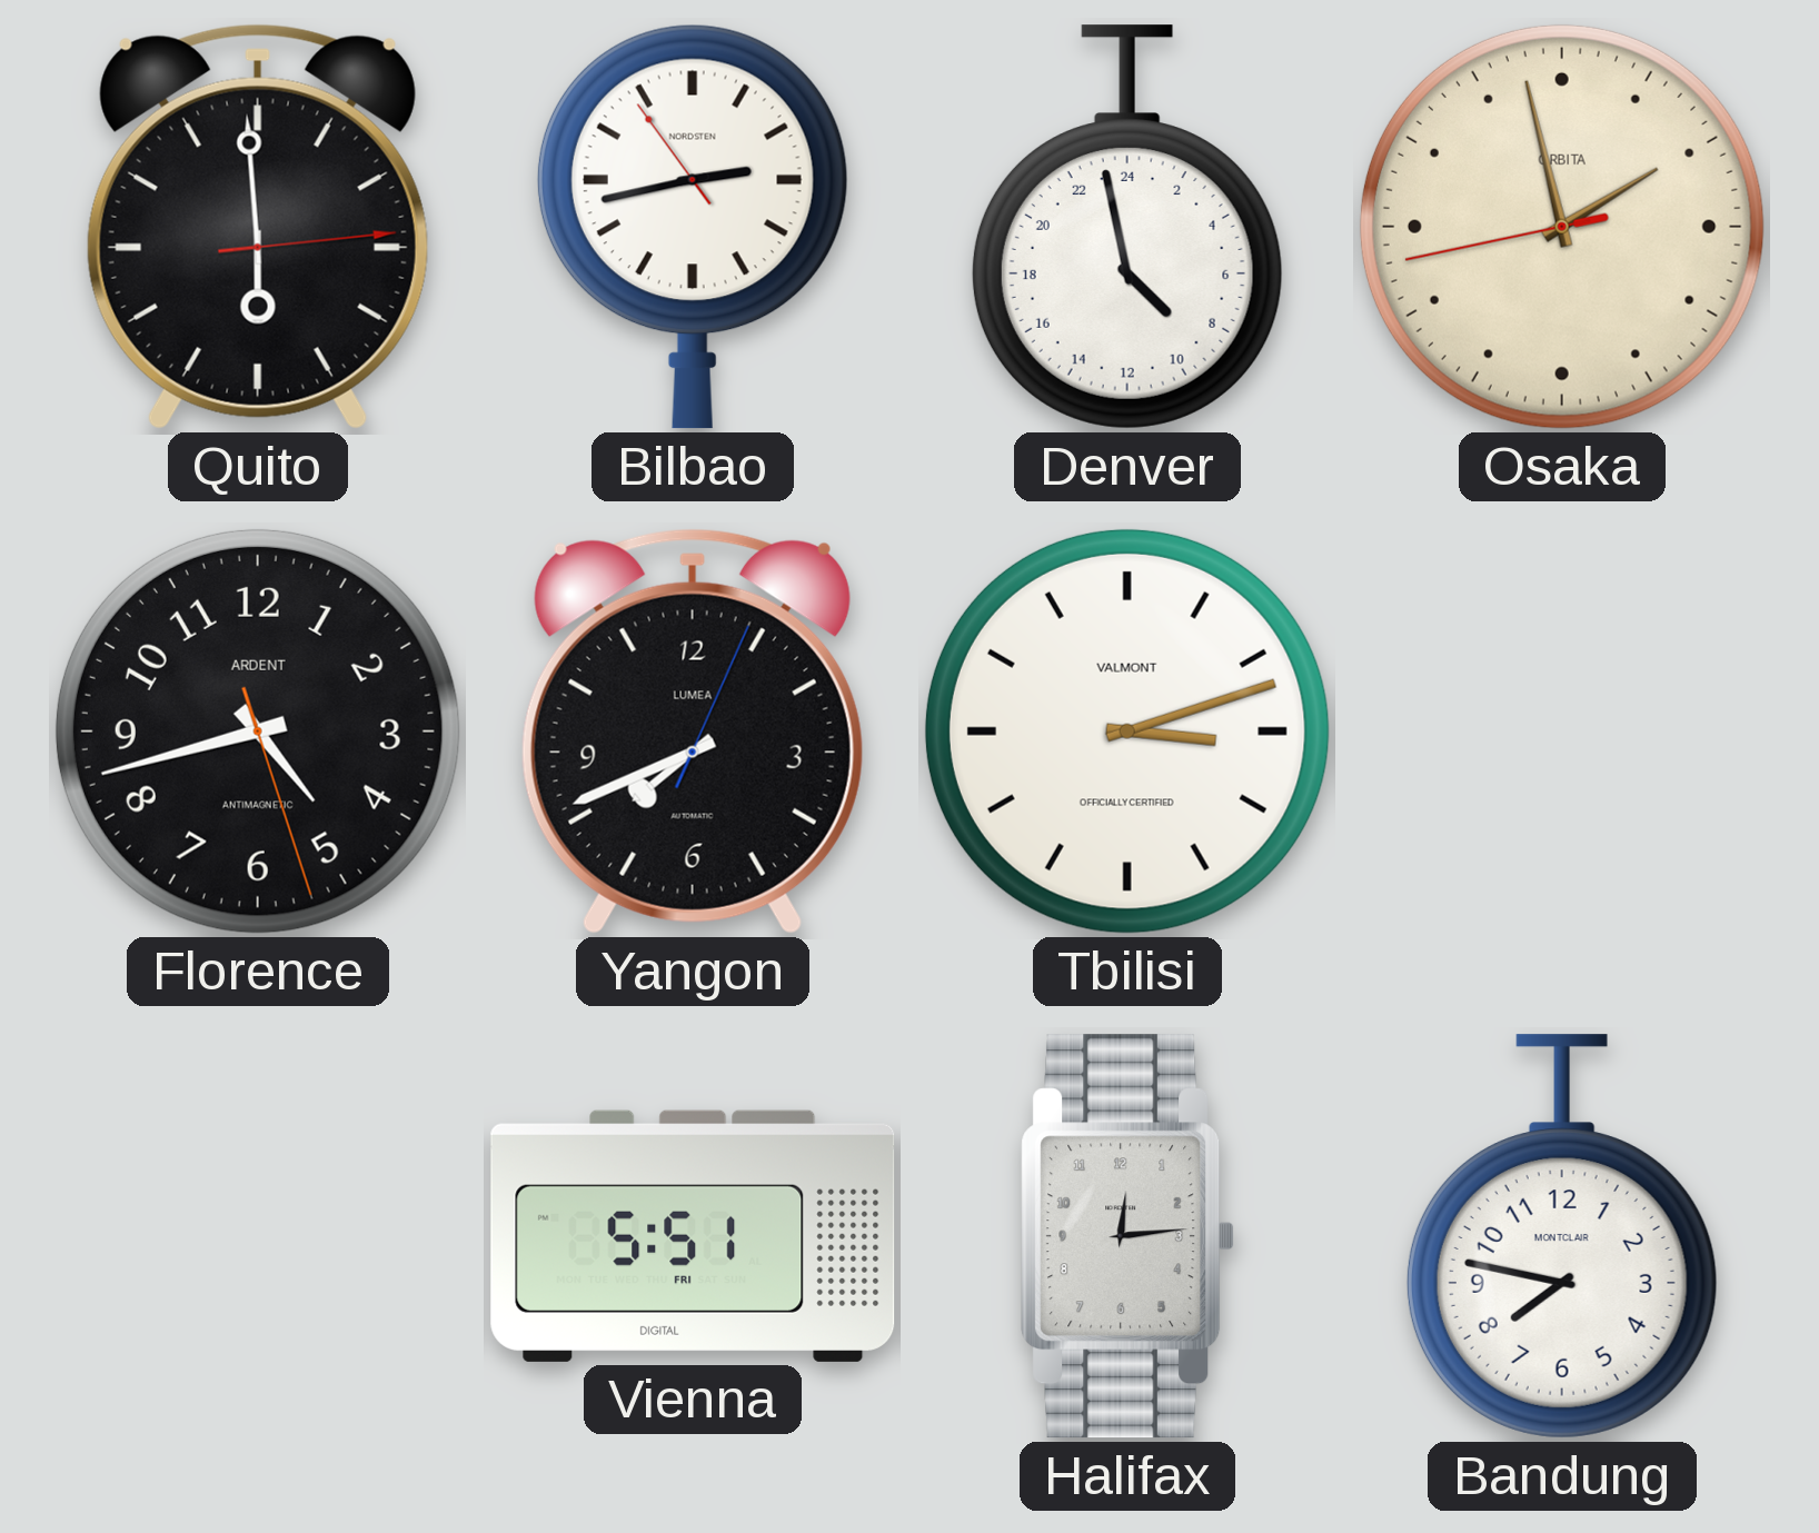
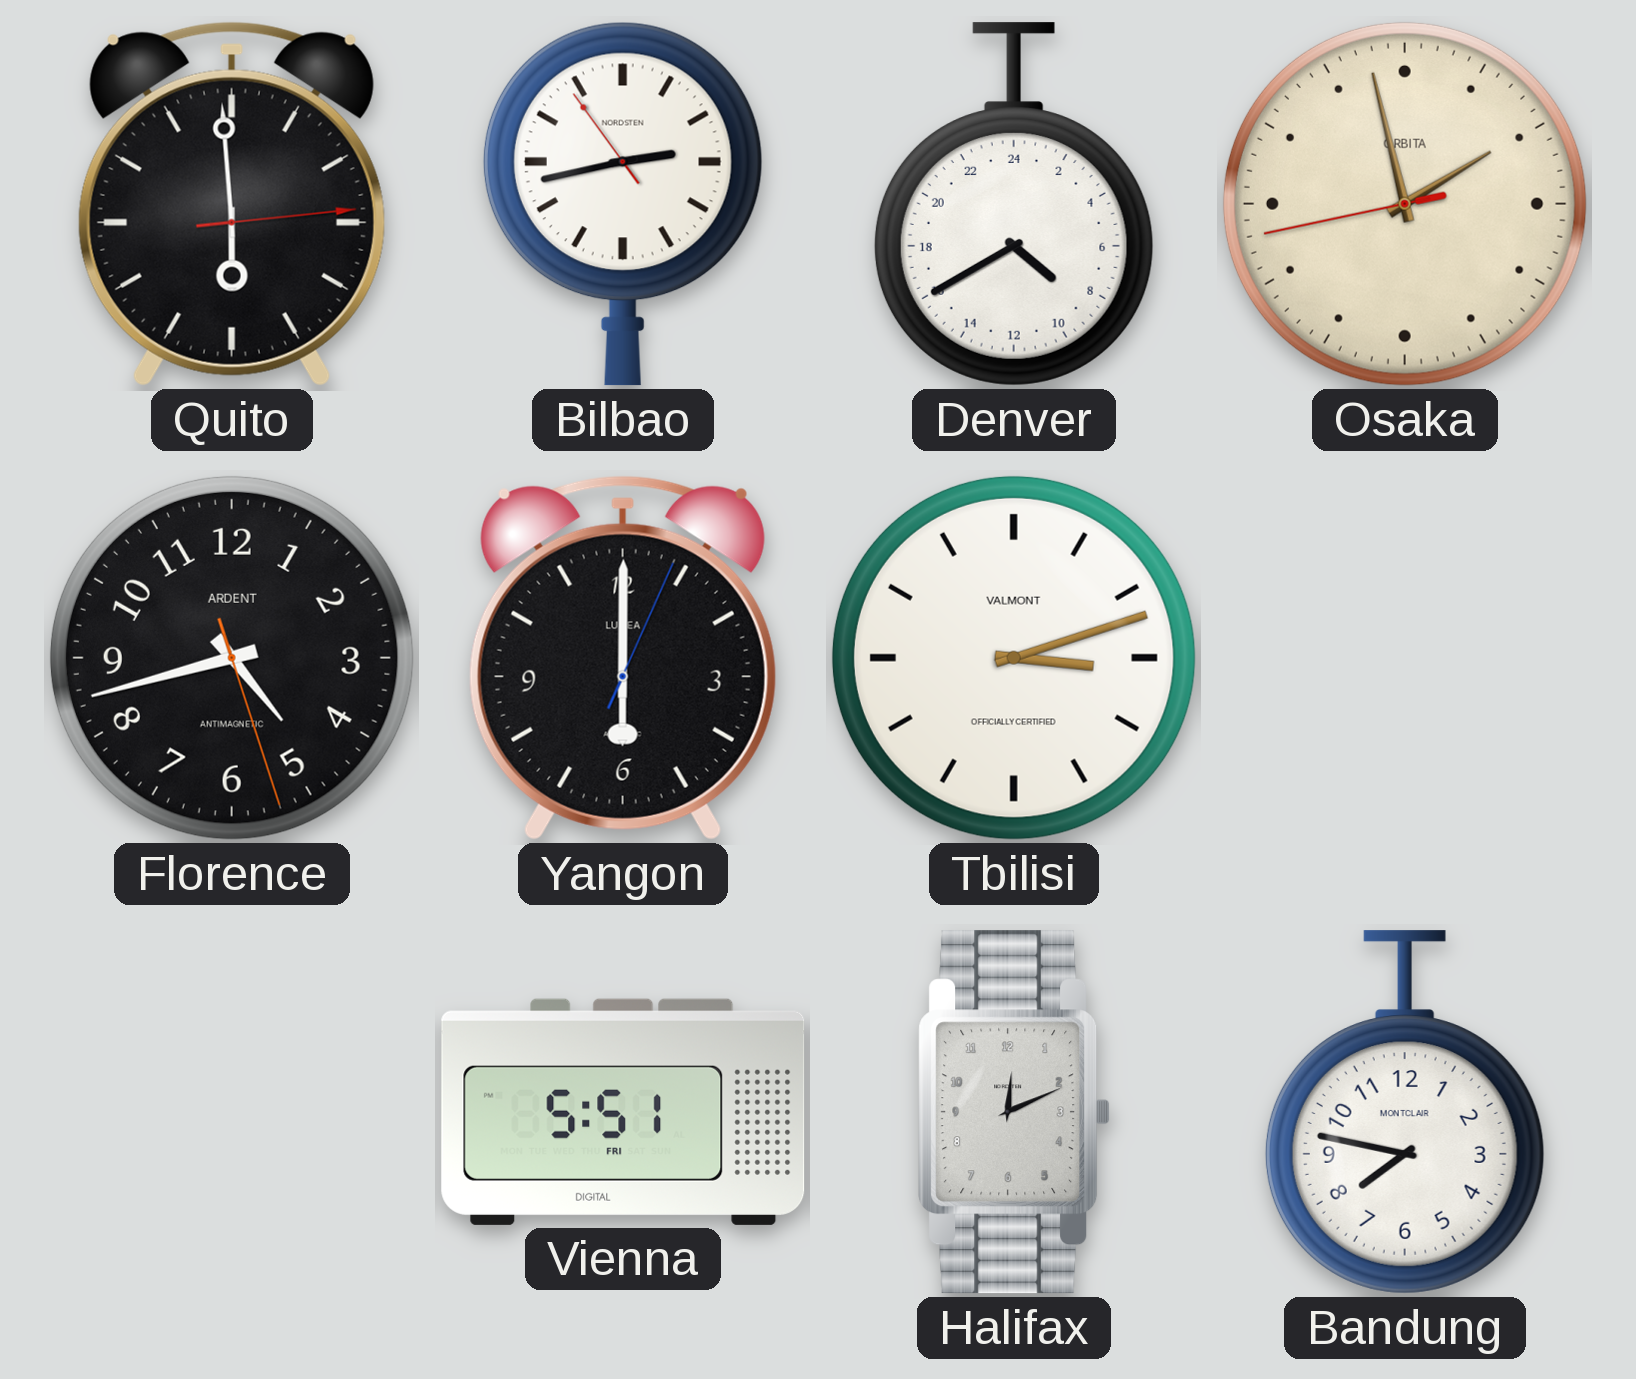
Denver: 8:58 -> 8:40
Yangon: 7:41 -> 6:00
Halifax: 12:14 -> 12:11
